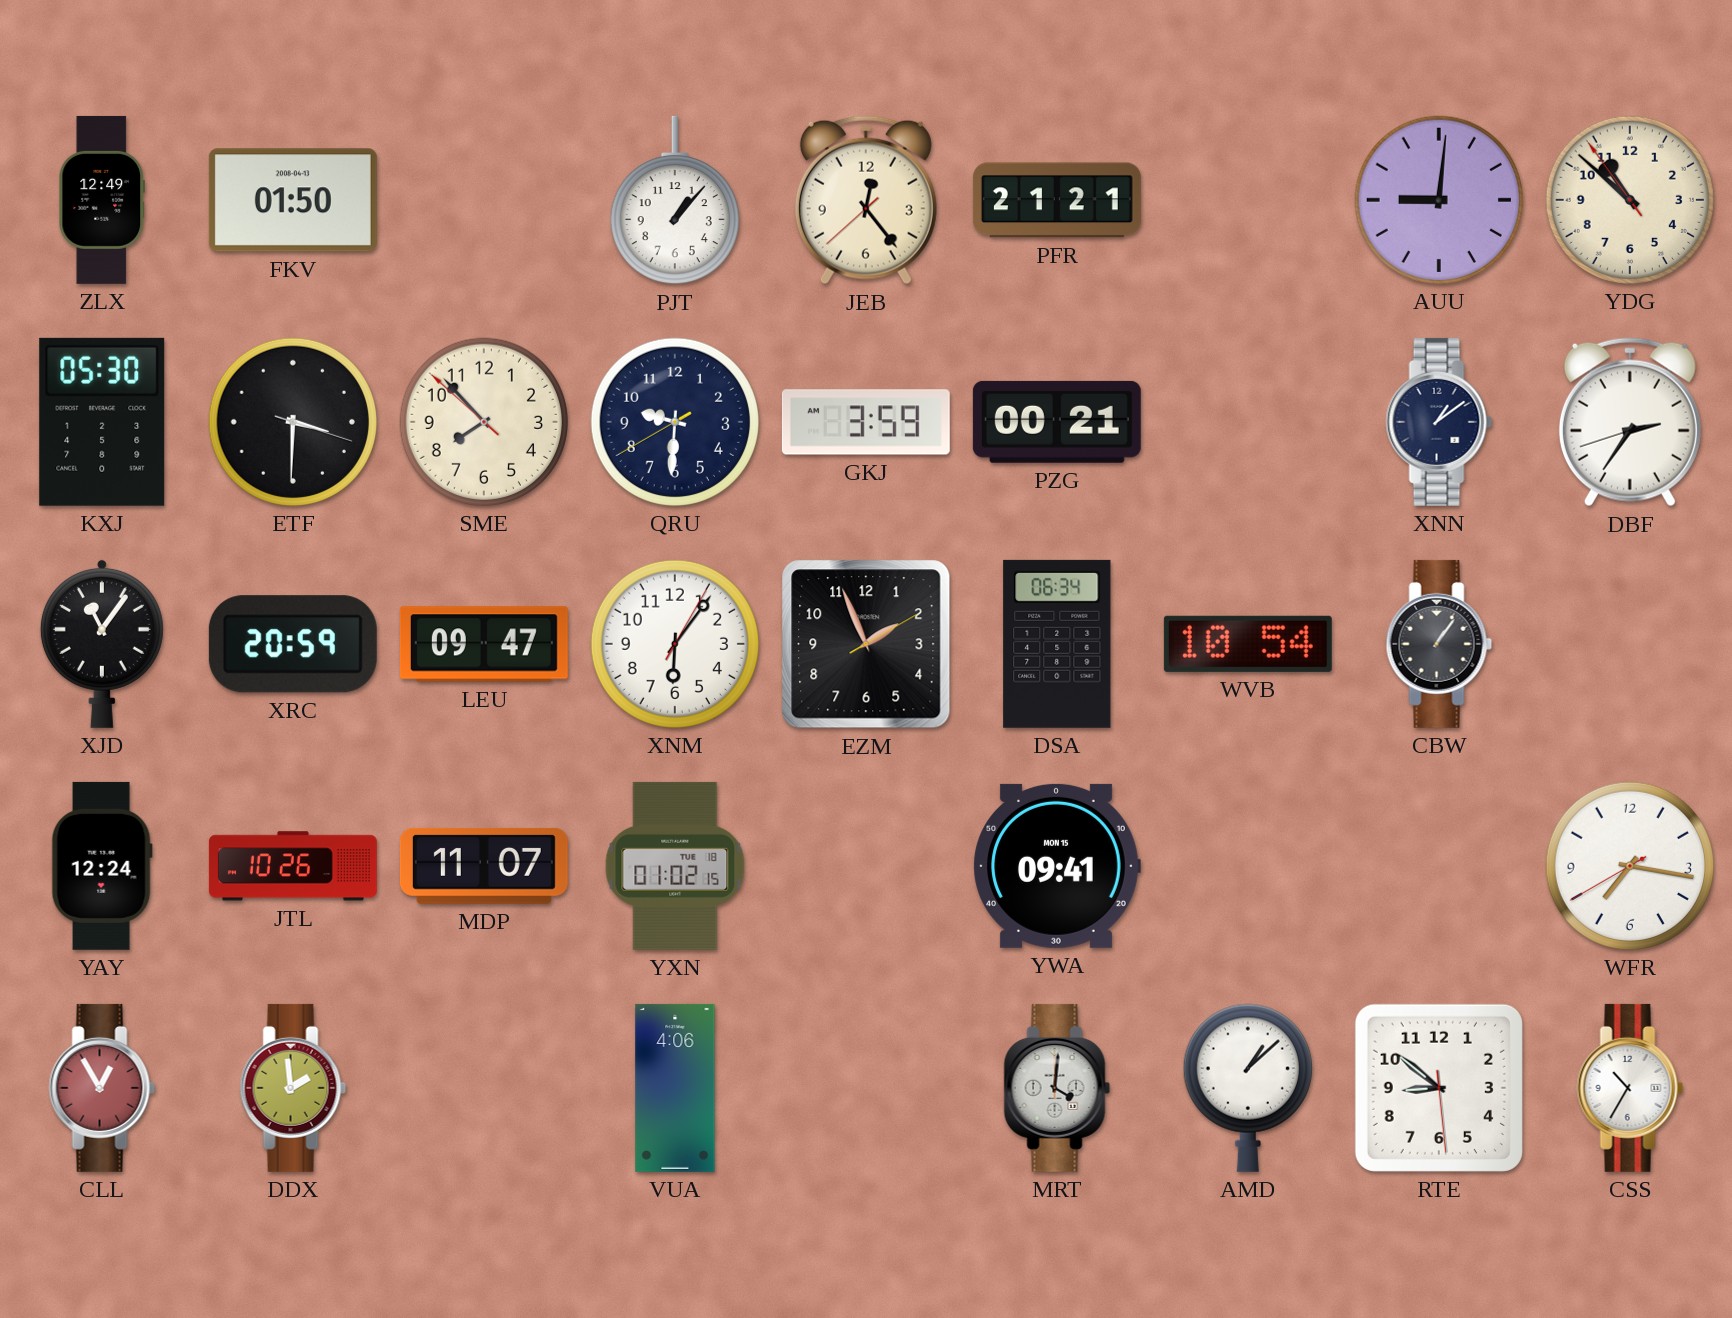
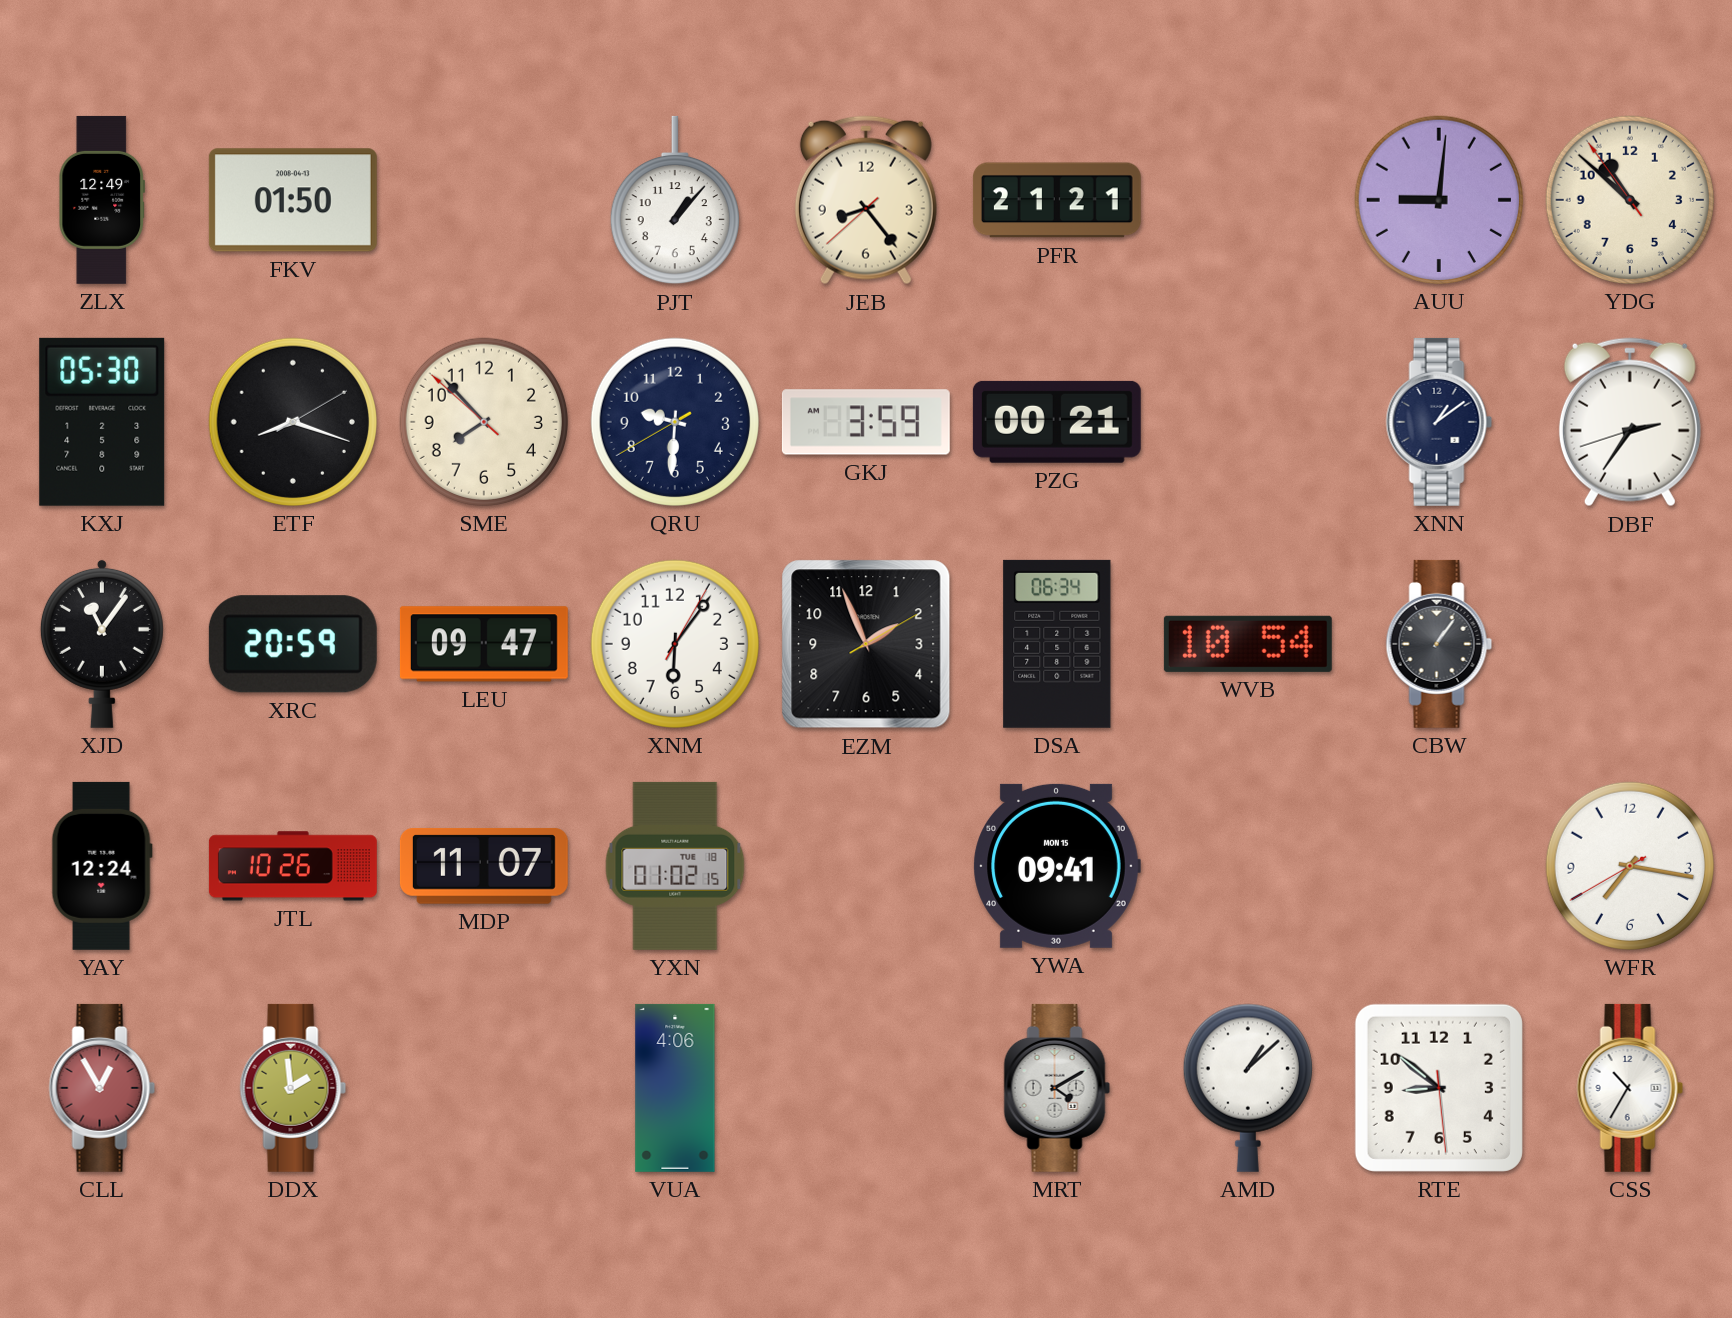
JEB: 12:23 -> 8:23
ETF: 3:30 -> 8:18
MRT: 4:01 -> 4:10
